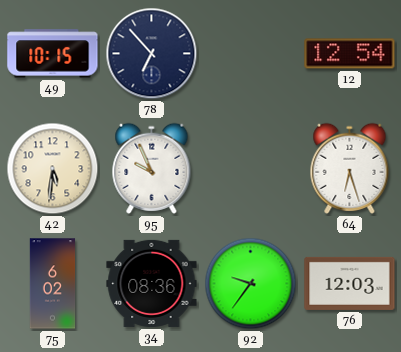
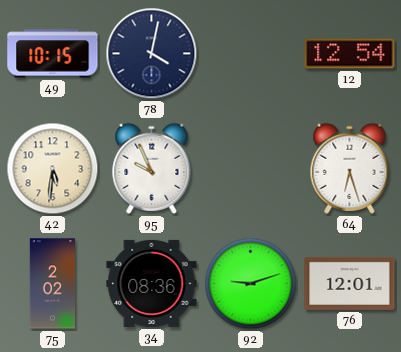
78: 6:53 -> 4:02
75: 6:02 -> 2:02
92: 9:36 -> 9:12
76: 12:03 -> 12:01
